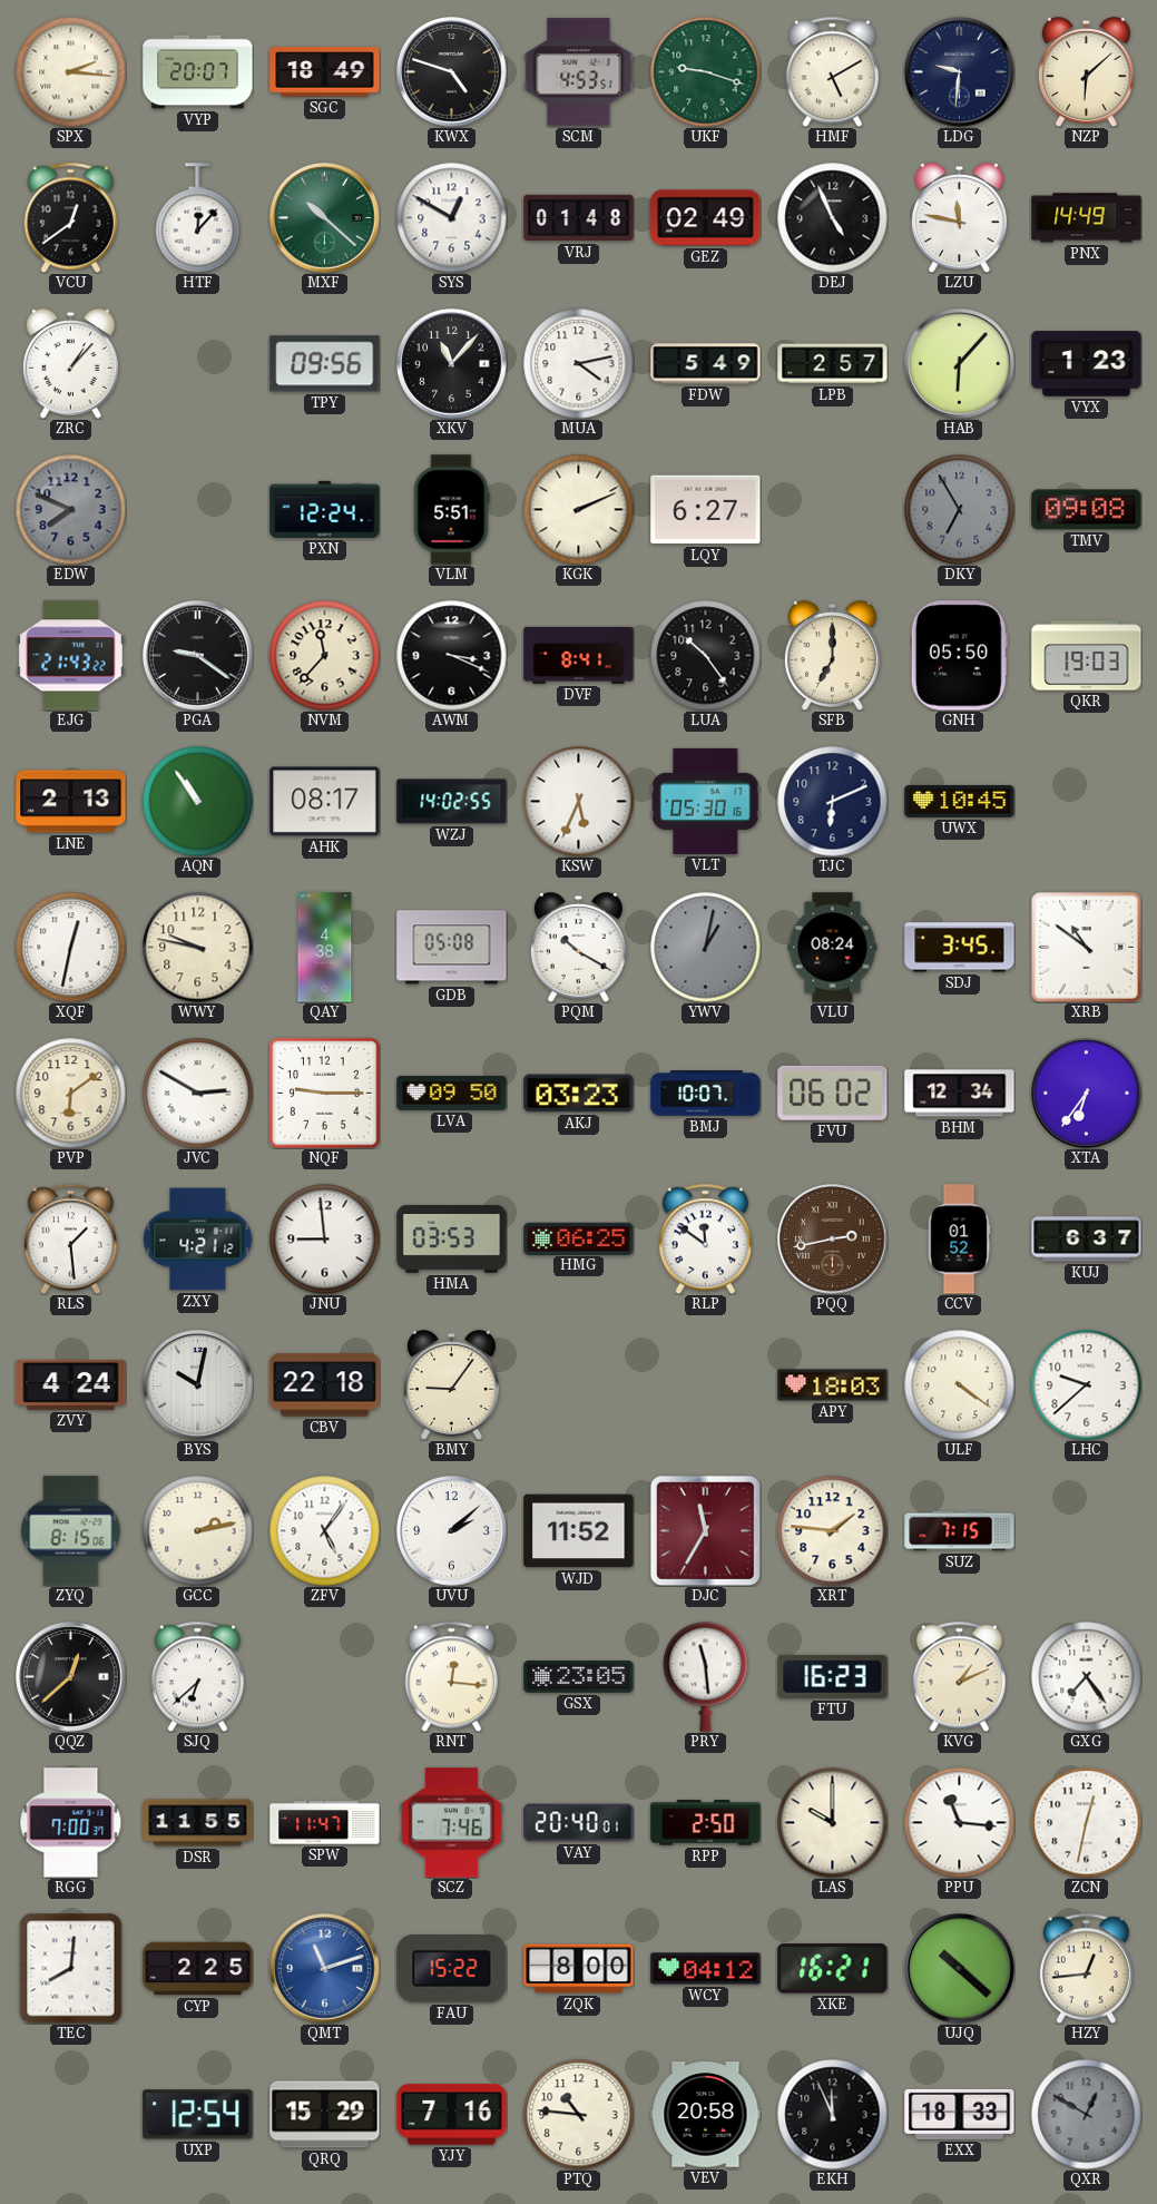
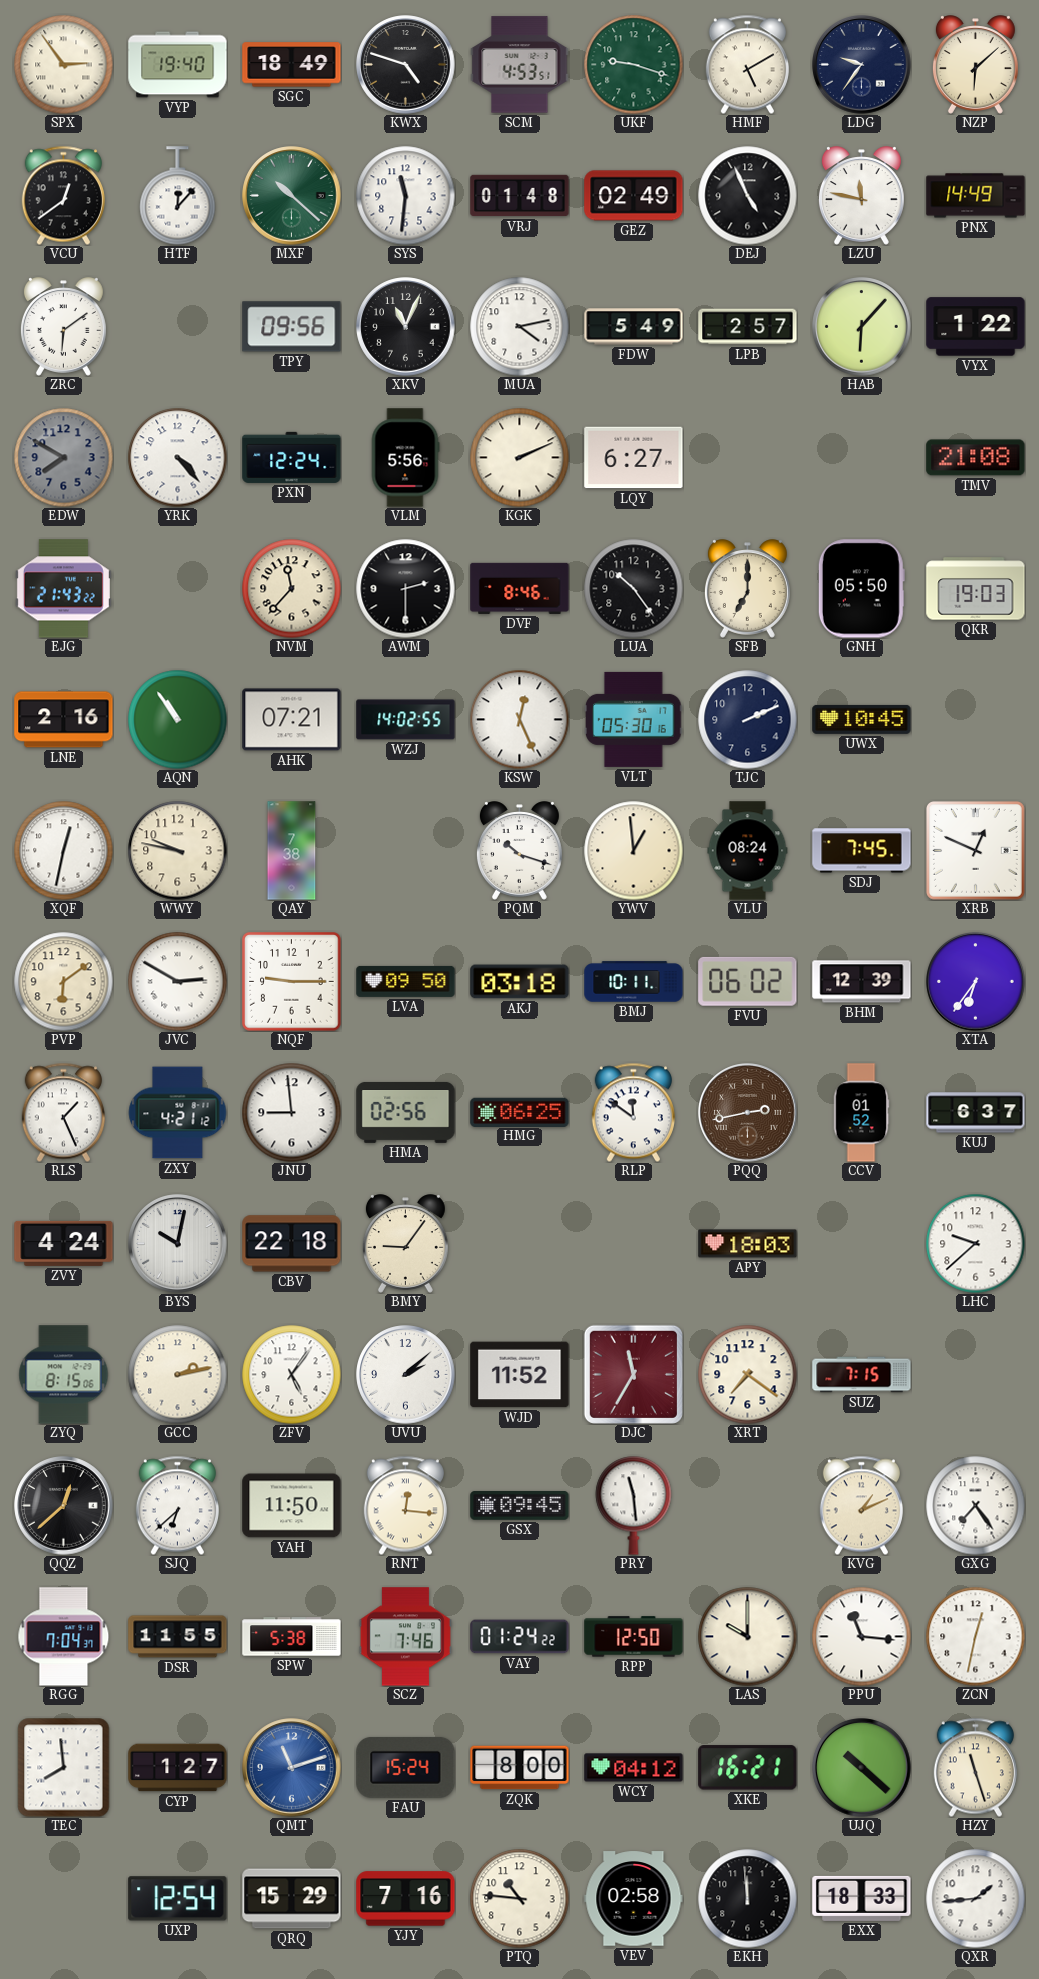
SPX: 2:16 -> 2:54
VYP: 20:07 -> 19:40
LDG: 9:31 -> 9:36
SYS: 12:50 -> 11:31
ZRC: 1:07 -> 6:09
XKV: 11:07 -> 11:04
VYX: 1:23 -> 1:22
EDW: 7:49 -> 7:50
YRK: none -> 4:23
VLM: 5:51 -> 5:56
DKY: 6:55 -> none
TMV: 09:08 -> 21:08
PGA: 9:21 -> none
AWM: 3:19 -> 2:30
DVF: 8:41 -> 8:46
LNE: 2:13 -> 2:16
AHK: 08:17 -> 07:21
KSW: 5:34 -> 12:26
TJC: 6:11 -> 2:11
QAY: 4:38 -> 7:38
GDB: 05:08 -> none
PQM: 10:20 -> 10:18
YWV: 1:02 -> 12:59
YWV dial: grey -> cream
SDJ: 3:45 -> 7:45
XRB: 10:51 -> 12:49
AKJ: 03:23 -> 03:18
BMJ: 10:07 -> 10:11
BHM: 12:34 -> 12:39
RLS: 1:29 -> 1:26
HMA: 03:53 -> 02:56
ULF: 4:21 -> none
XRT: 1:46 -> 7:21
YAH: none -> 11:50
GSX: 23:05 -> 09:45
FTU: 16:23 -> none
RGG: 7:00 -> 7:04
SPW: 11:47 -> 5:38
VAY: 20:40 -> 01:24
RPP: 2:50 -> 12:50
TEC: 8:01 -> 7:59
CYP: 2:25 -> 1:27
FAU: 15:22 -> 15:24
HZY: 12:44 -> 11:27
VEV: 20:58 -> 02:58
EKH: 11:56 -> 11:59
QXR: 12:50 -> 1:44
QXR dial: grey -> white
